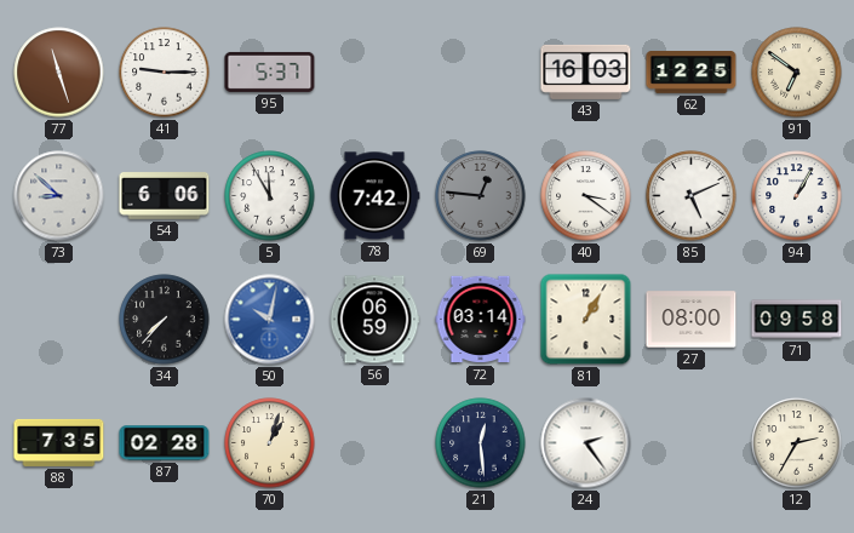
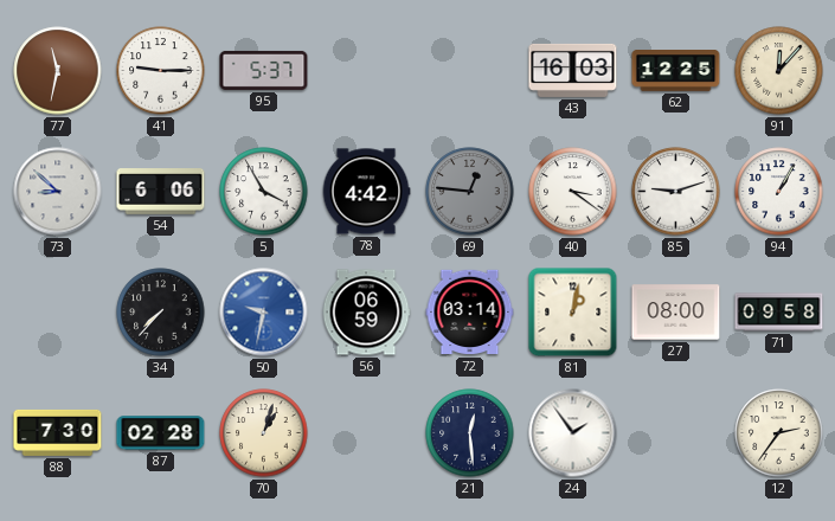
77: 11:27 -> 11:32
91: 6:51 -> 12:07
5: 11:55 -> 3:55
78: 7:42 -> 4:42
85: 5:11 -> 9:12
50: 10:02 -> 9:32
81: 1:05 -> 1:02
88: 7:35 -> 7:30
24: 2:24 -> 1:54
12: 2:35 -> 2:36
